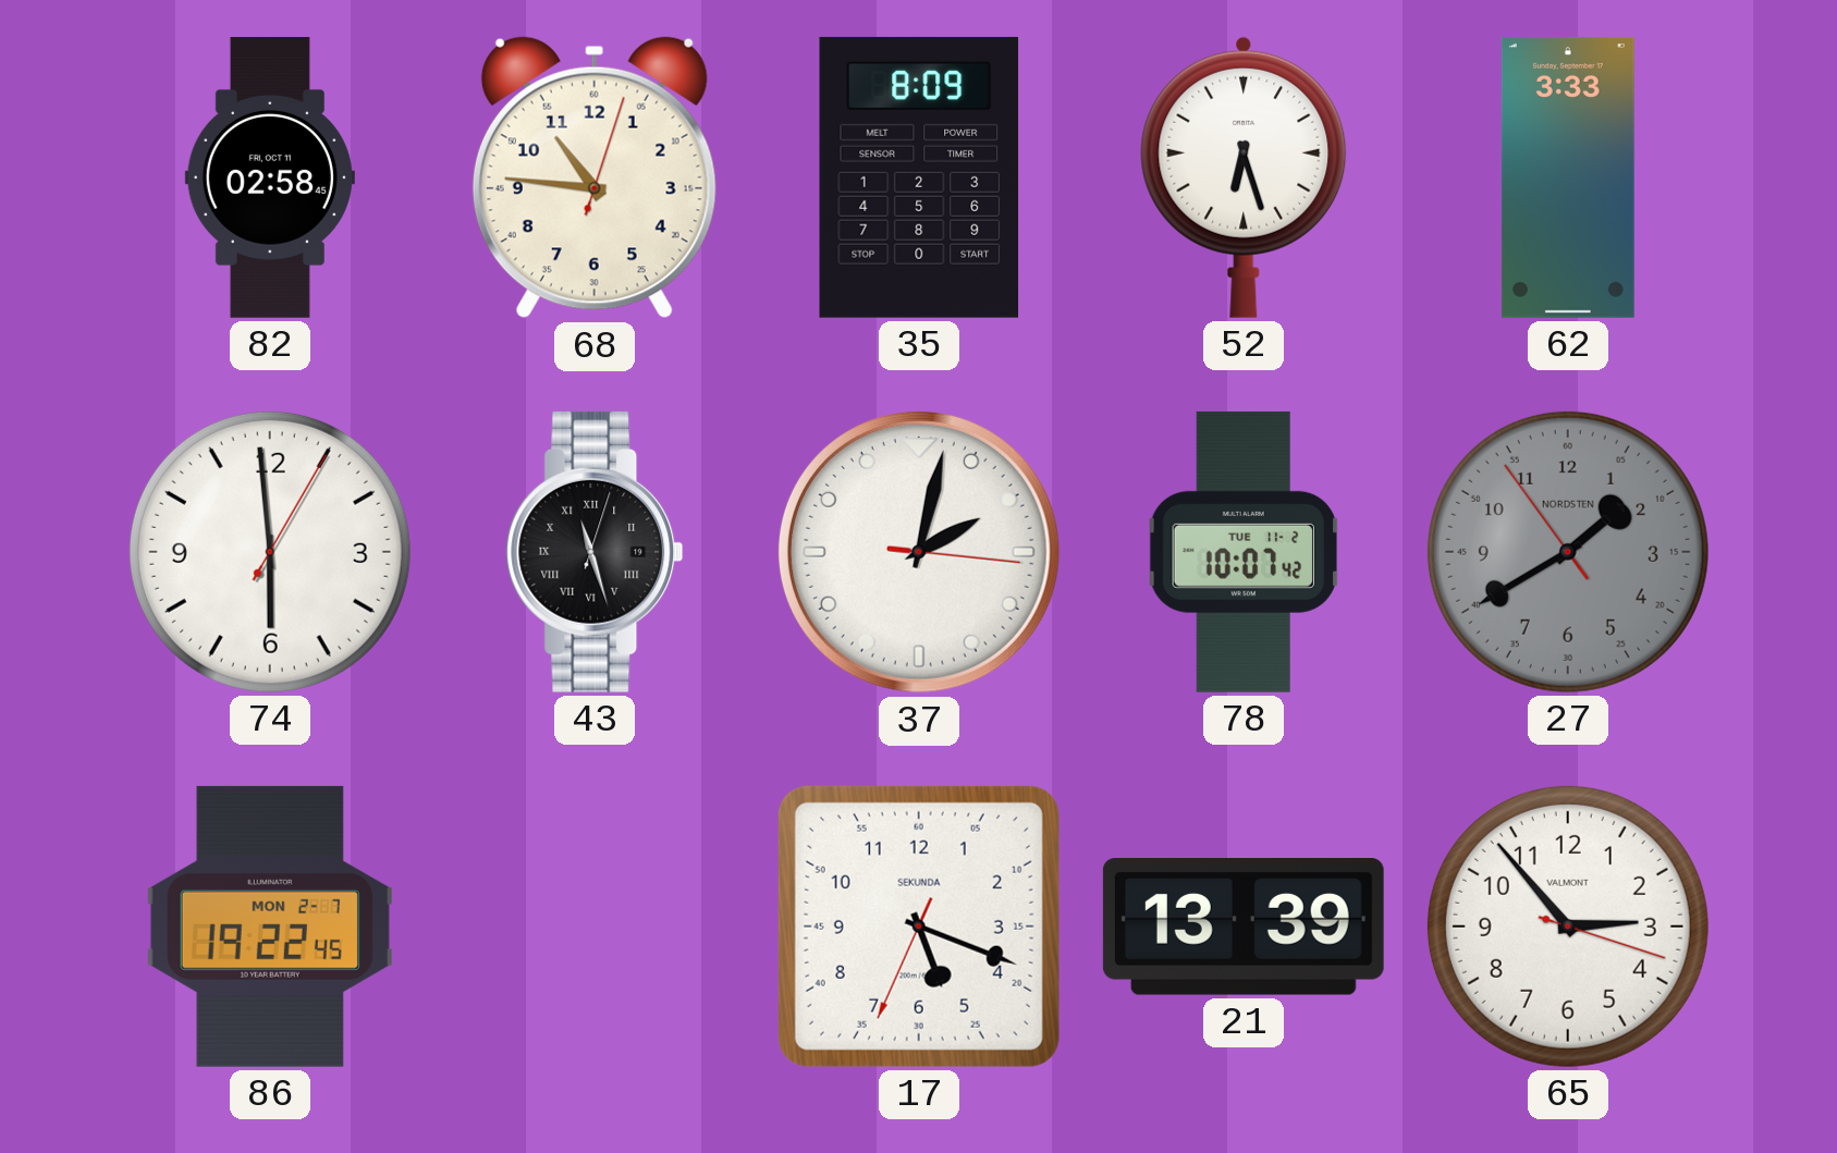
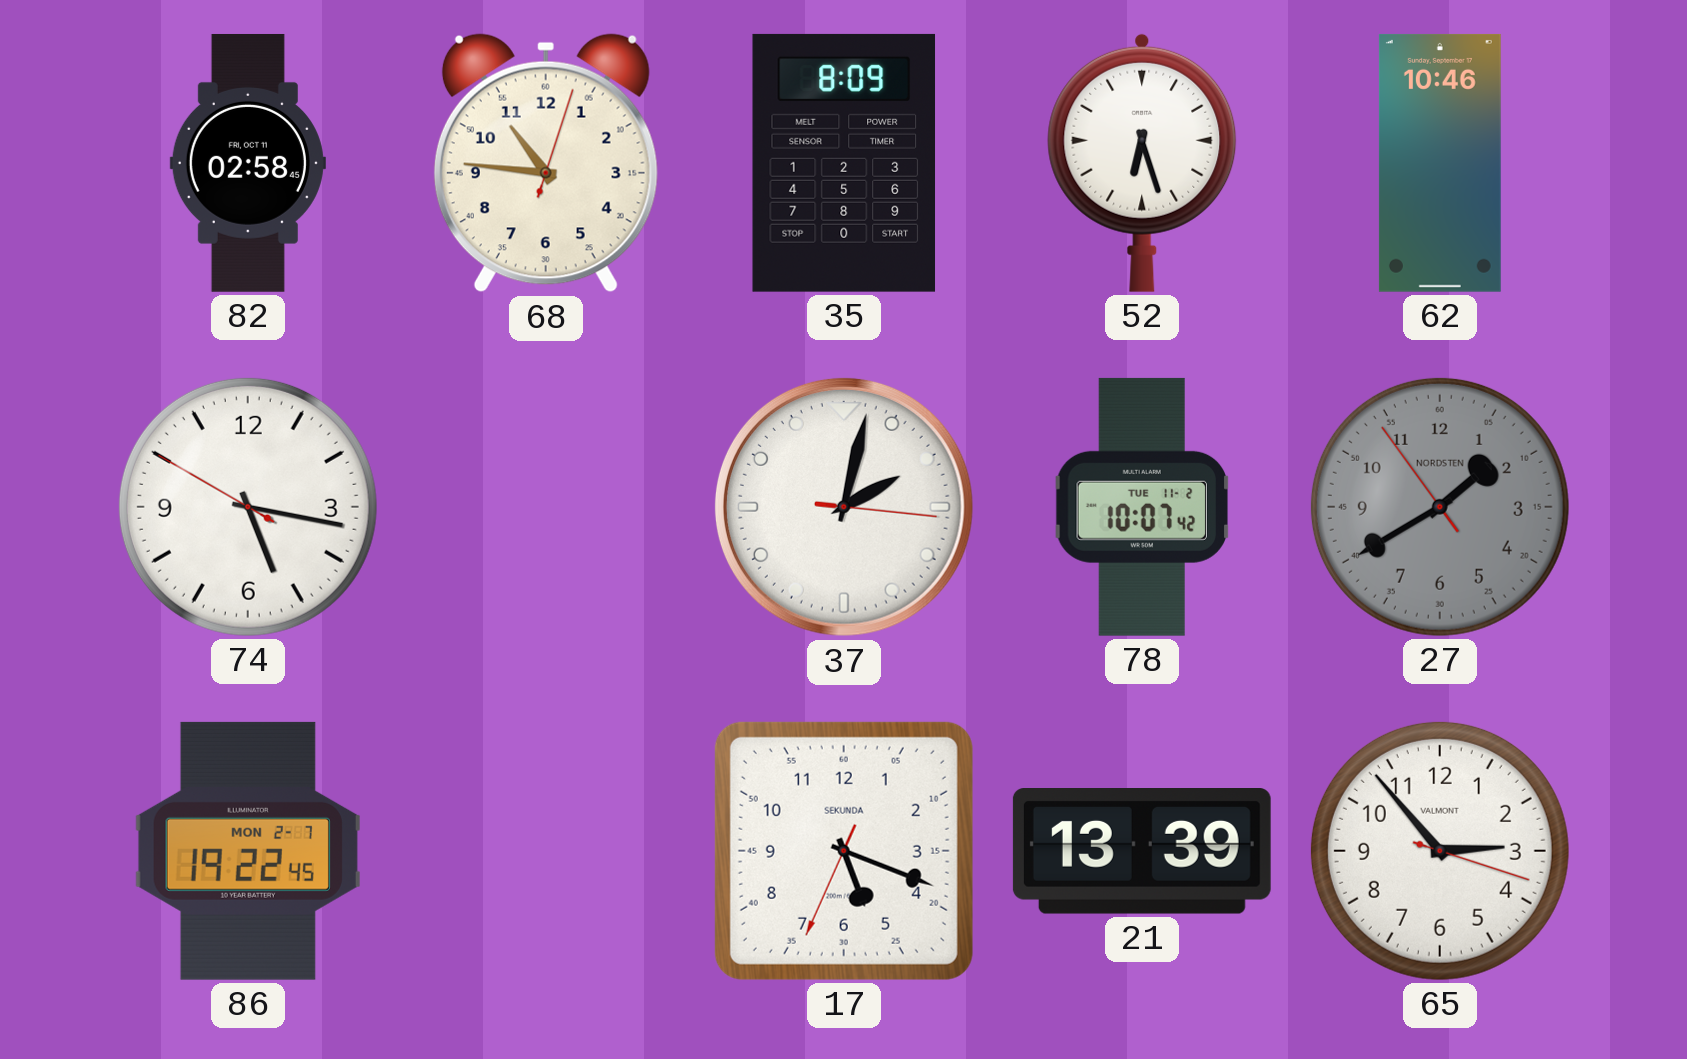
62: 3:33 -> 10:46
74: 5:59 -> 5:16
43: 11:27 -> none
